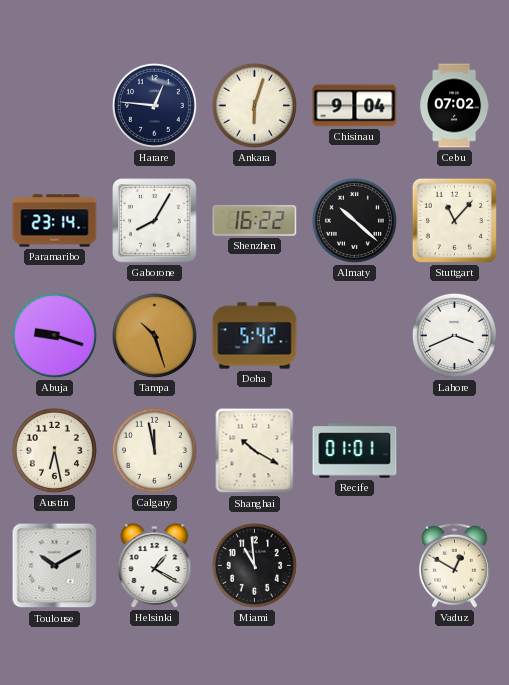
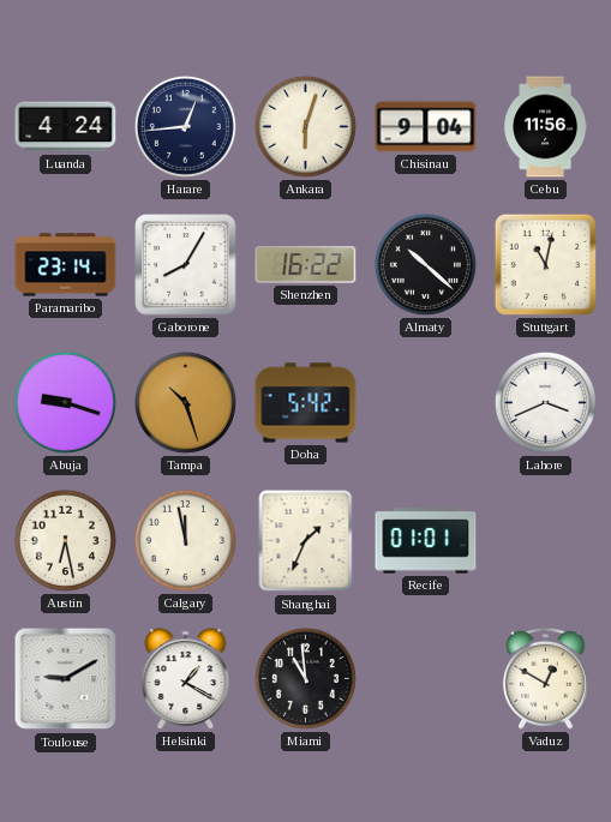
Luanda: none -> 4:24
Harare: 12:46 -> 12:44
Cebu: 07:02 -> 11:56
Stuttgart: 11:07 -> 11:02
Shanghai: 10:20 -> 1:34
Toulouse: 10:10 -> 9:10
